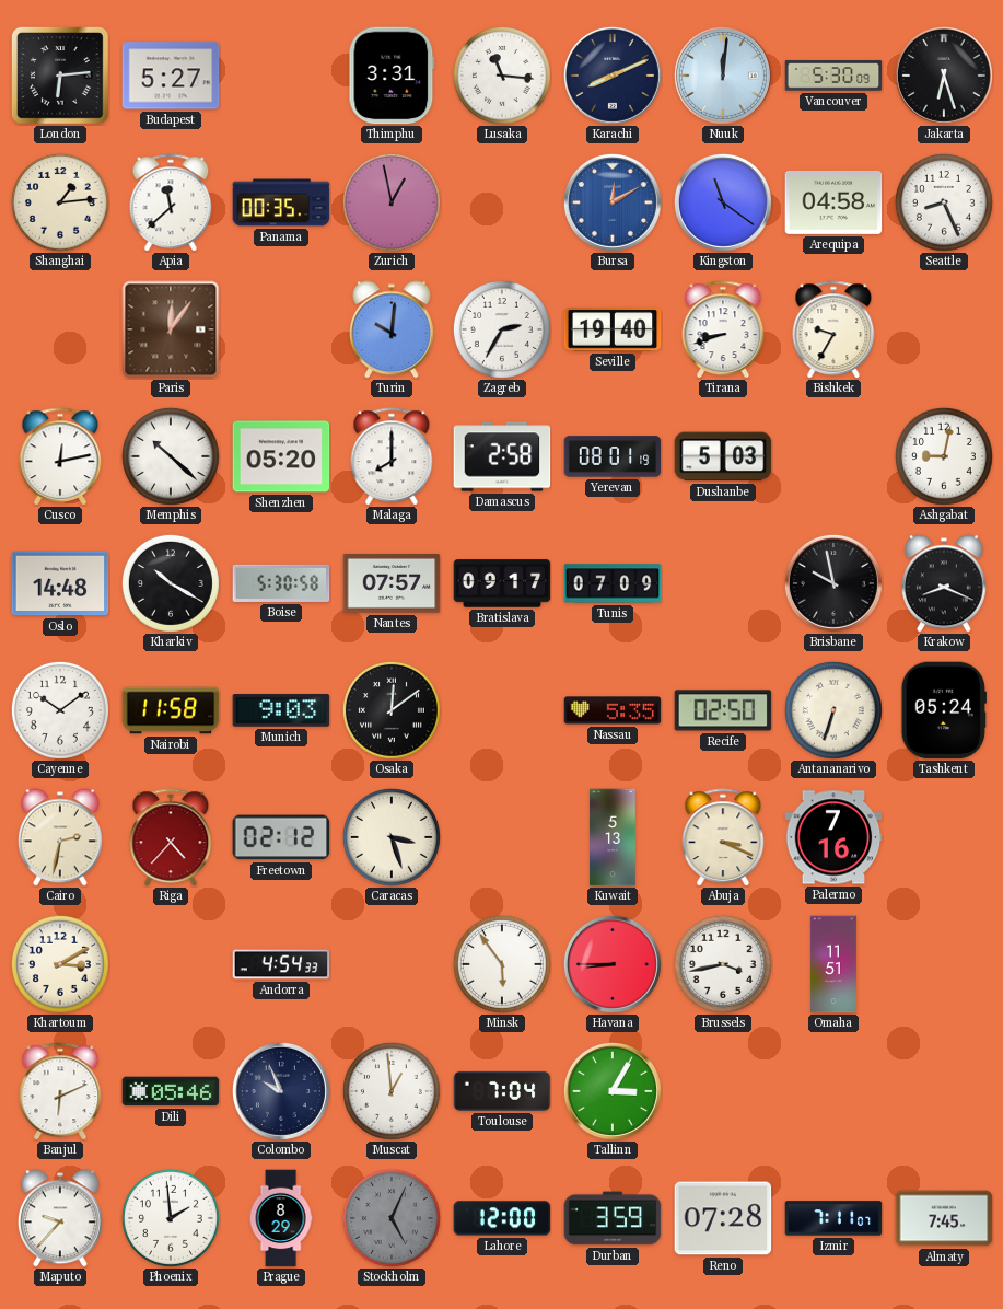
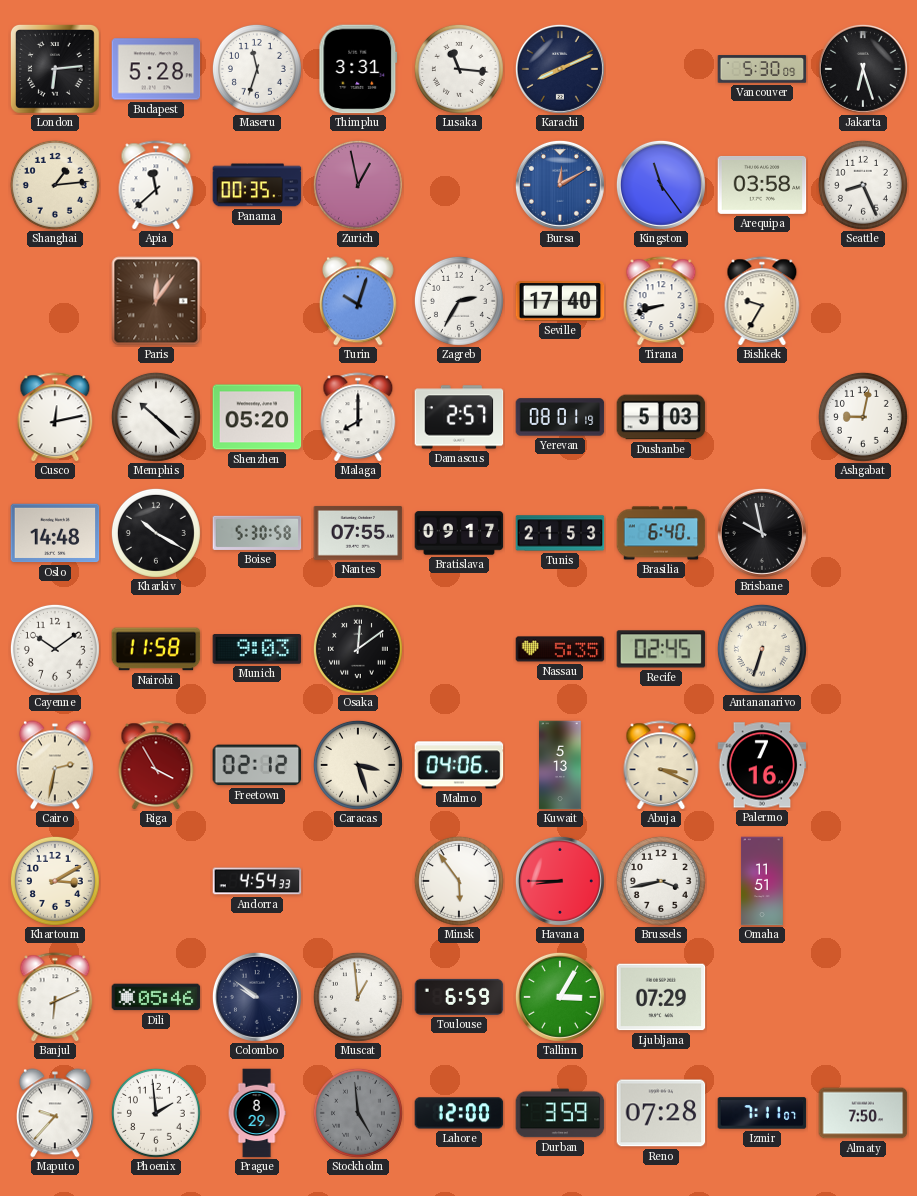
Budapest: 5:27 -> 5:28
Maseru: none -> 11:33
Nuuk: 12:01 -> none
Kingston: 11:21 -> 11:24
Arequipa: 04:58 -> 03:58
Turin: 10:01 -> 10:03
Seville: 19:40 -> 17:40
Damascus: 2:58 -> 2:57
Nantes: 07:57 -> 07:55
Tunis: 07:09 -> 21:53
Brasilia: none -> 6:40
Krakow: 8:19 -> none
Recife: 02:50 -> 02:45
Tashkent: 05:24 -> none
Riga: 4:37 -> 3:55
Malmo: none -> 04:06
Colombo: 9:56 -> 9:51
Toulouse: 7:04 -> 6:59
Ljubljana: none -> 07:29
Stockholm: 5:04 -> 4:59
Almaty: 7:45 -> 7:50
